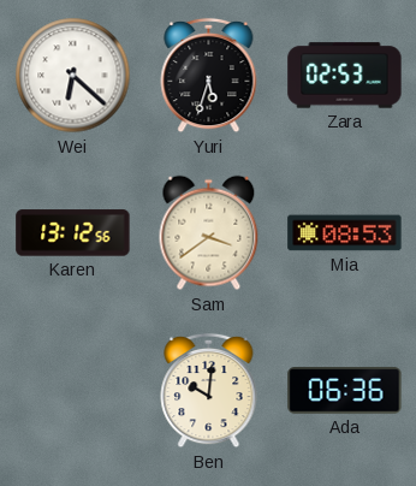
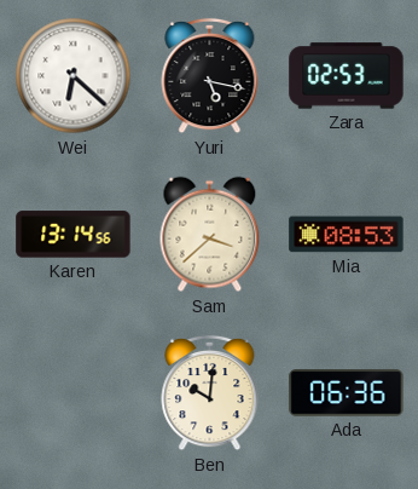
Yuri: 5:33 -> 5:17
Karen: 13:12 -> 13:14
Sam: 3:39 -> 3:38
